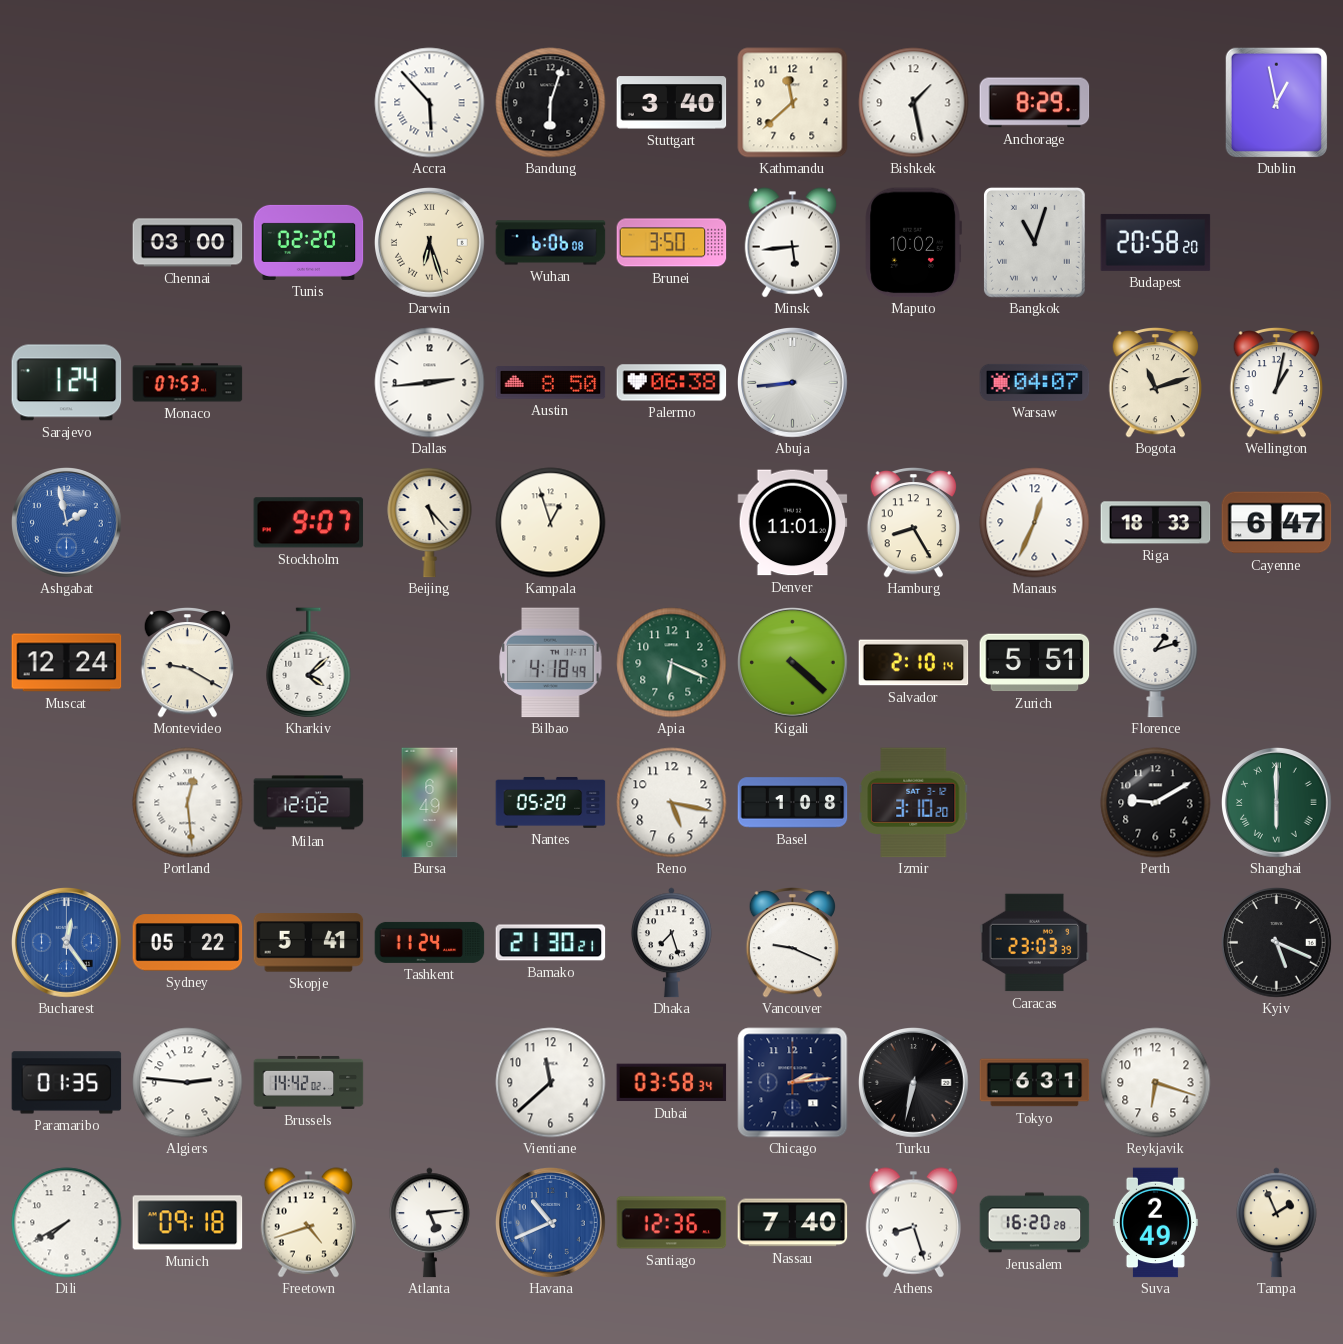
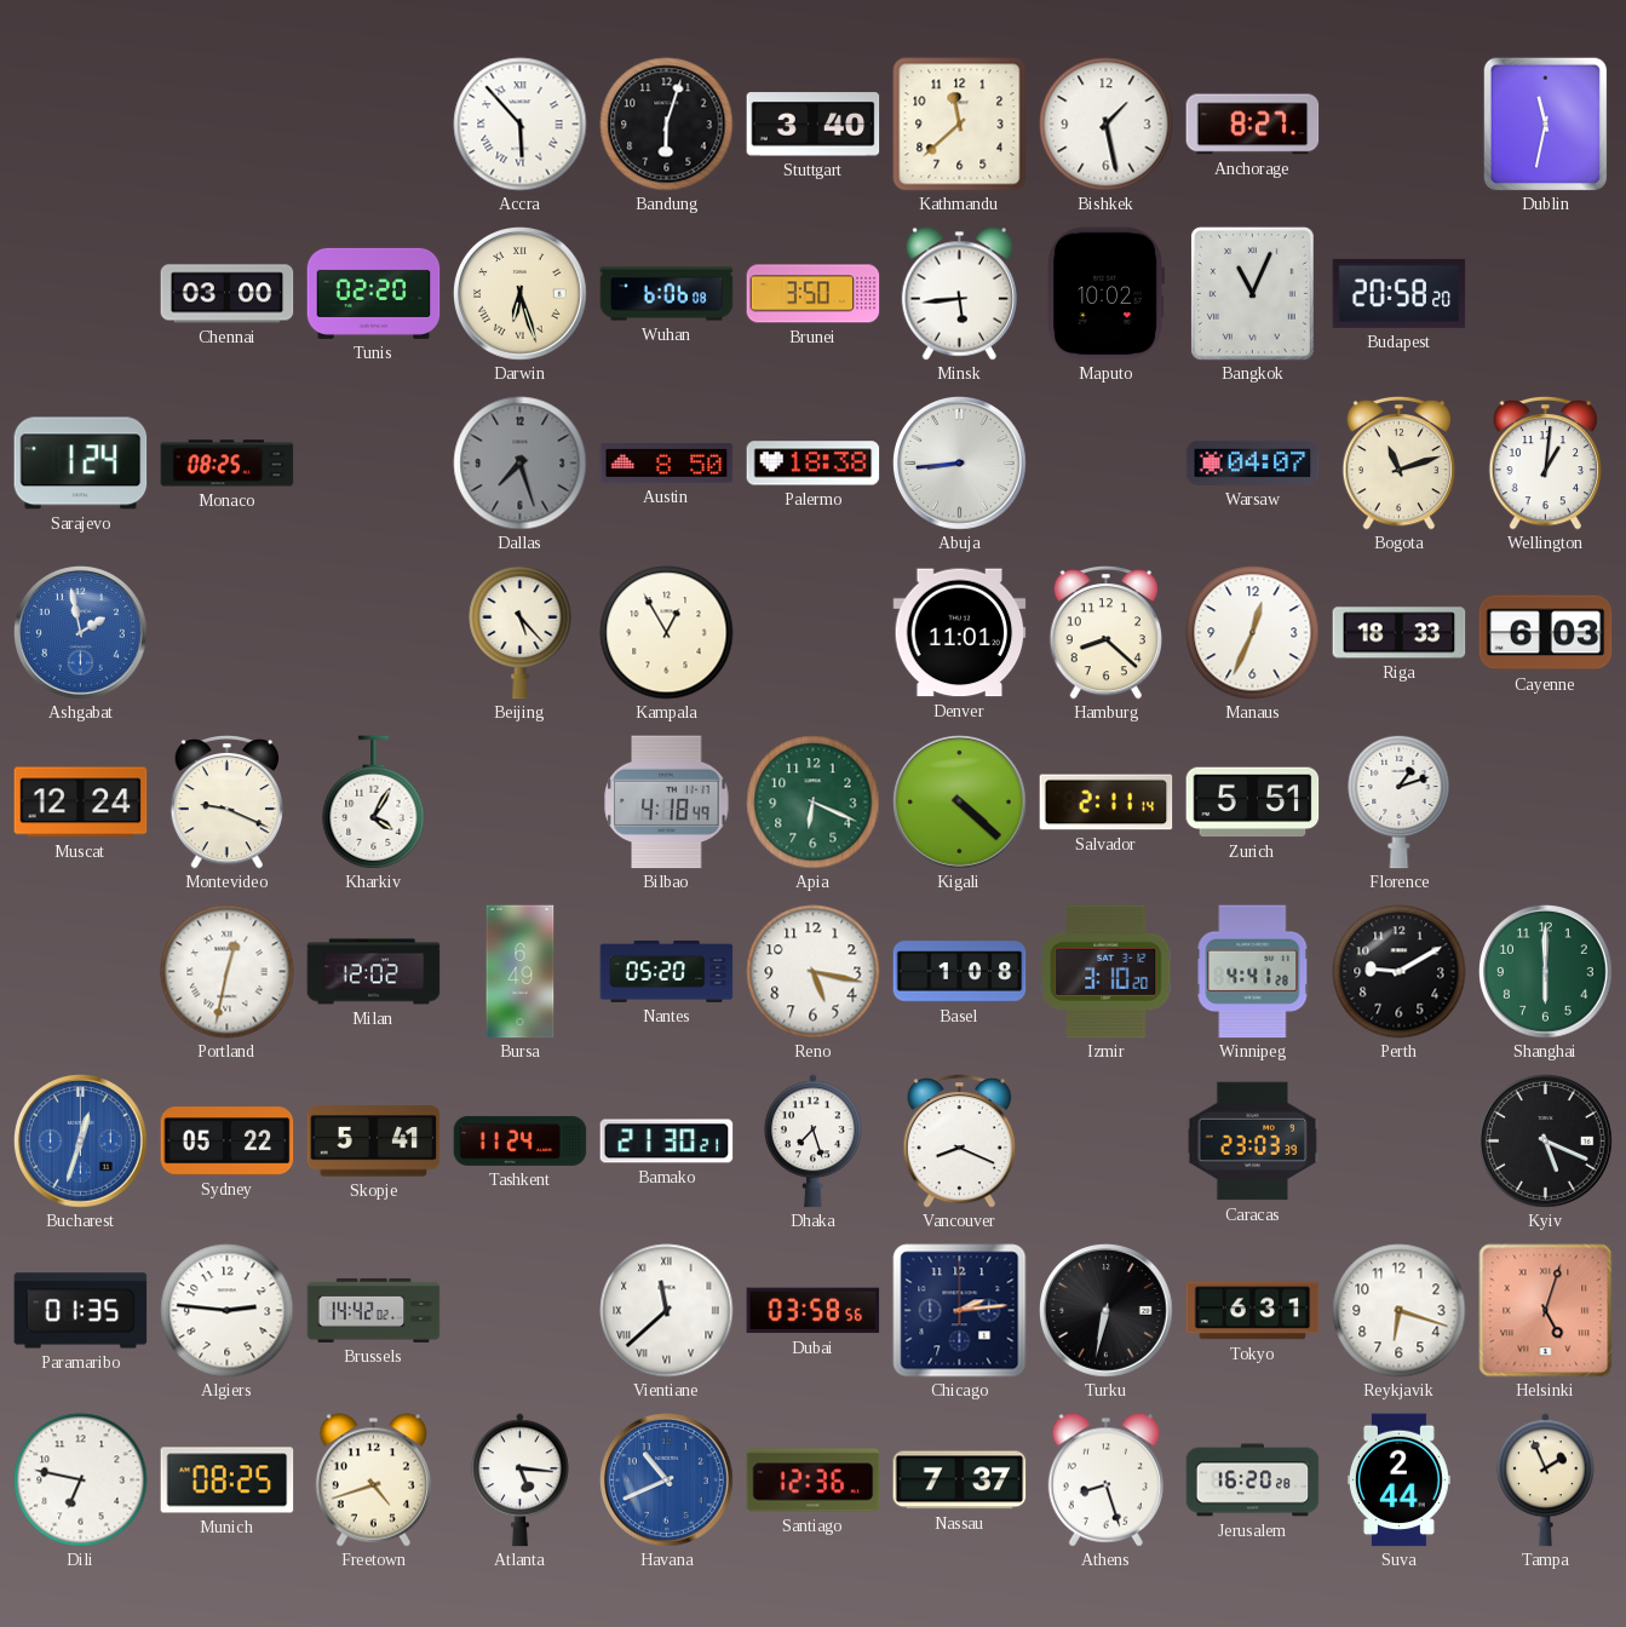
Anchorage: 8:29 -> 8:27
Dublin: 12:58 -> 11:32
Bangkok: 11:03 -> 11:04
Monaco: 07:53 -> 08:25
Dallas: 2:44 -> 7:27
Dallas dial: white -> grey
Palermo: 06:38 -> 18:38
Wellington: 1:02 -> 1:01
Stockholm: 9:07 -> none
Kampala: 12:57 -> 12:55
Hamburg: 8:25 -> 8:22
Cayenne: 6:47 -> 6:03
Montevideo: 9:20 -> 9:19
Kharkiv: 4:08 -> 4:05
Salvador: 2:10 -> 2:11
Portland: 12:29 -> 12:32
Winnipeg: none -> 4:41
Shanghai numerals: Roman -> Arabic
Bucharest: 12:24 -> 12:33
Vancouver: 9:19 -> 8:19
Vientiane numerals: Arabic -> Roman
Dubai: 03:58:34 -> 03:58:56
Helsinki: none -> 5:03
Dili: 7:40 -> 6:47
Munich: 09:18 -> 08:25
Atlanta: 5:14 -> 5:16
Nassau: 7:40 -> 7:37
Suva: 2:49 -> 2:44
